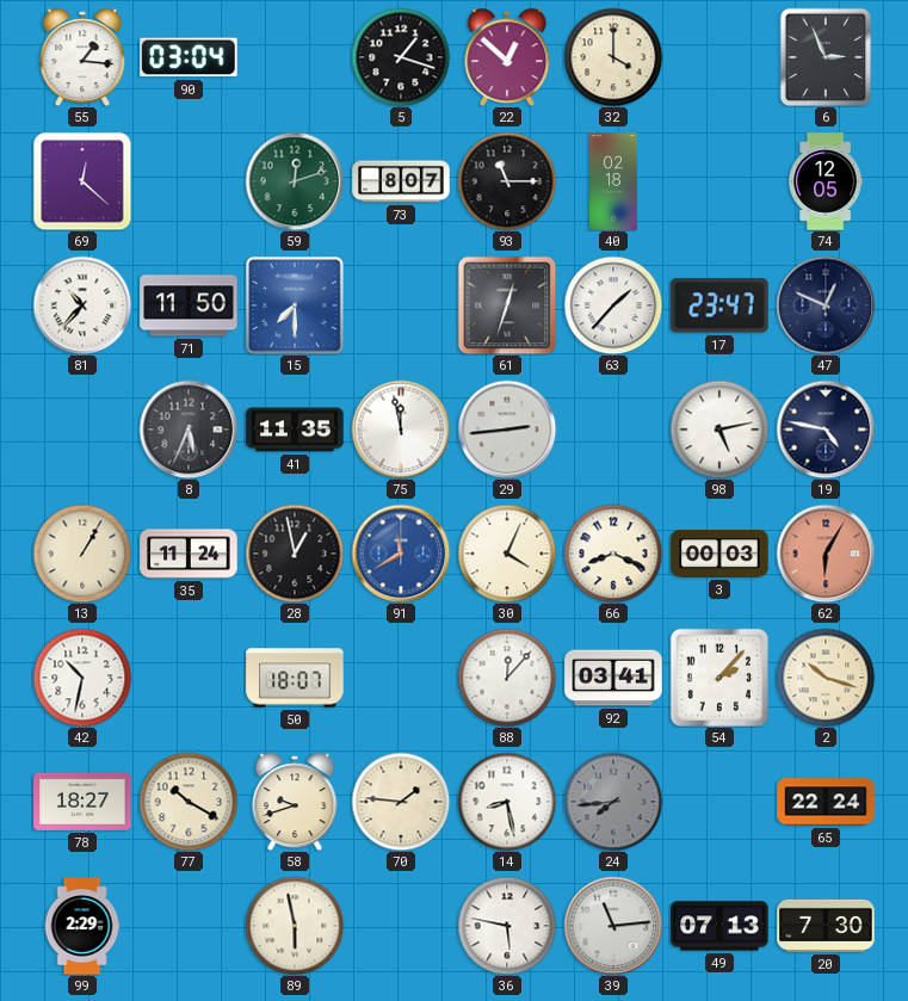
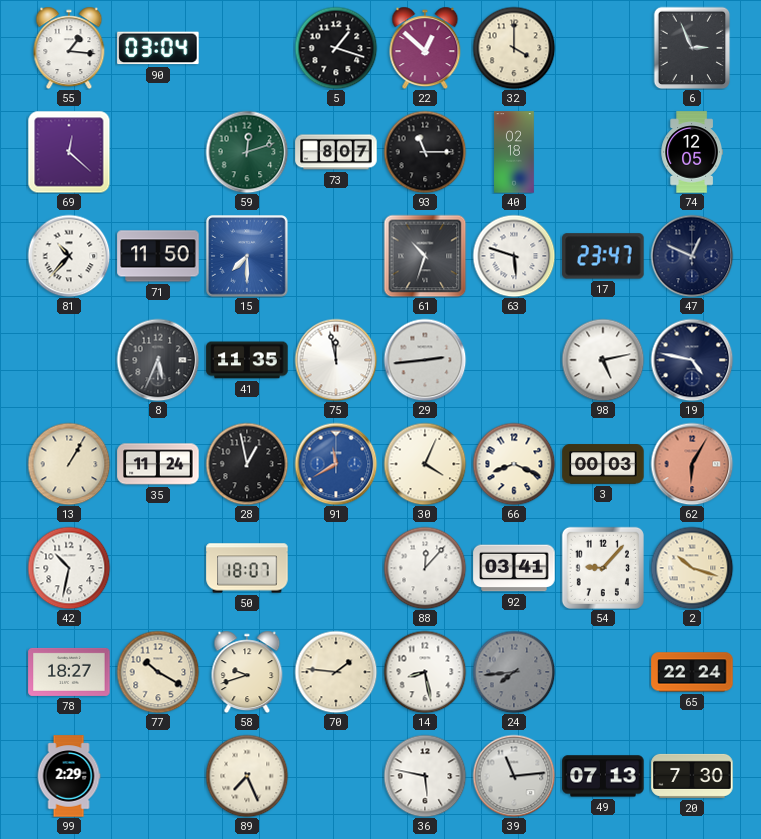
61: 12:33 -> 10:33
63: 1:37 -> 5:48
54: 2:07 -> 9:07
89: 5:58 -> 7:26
